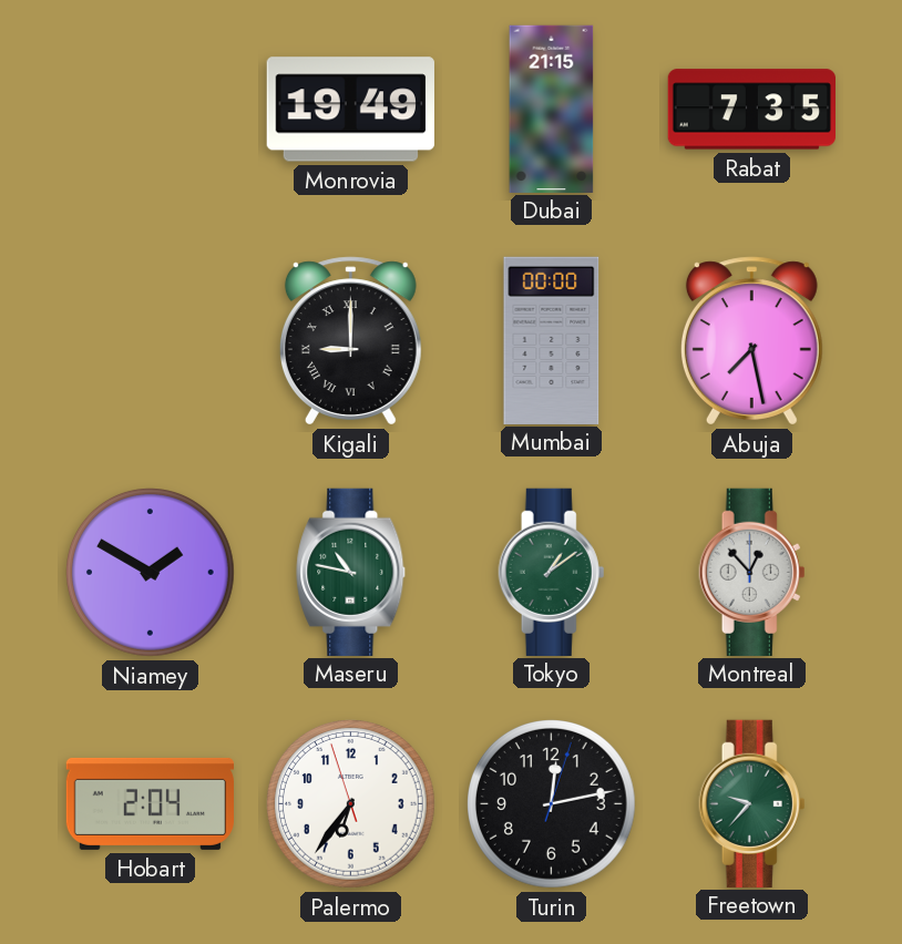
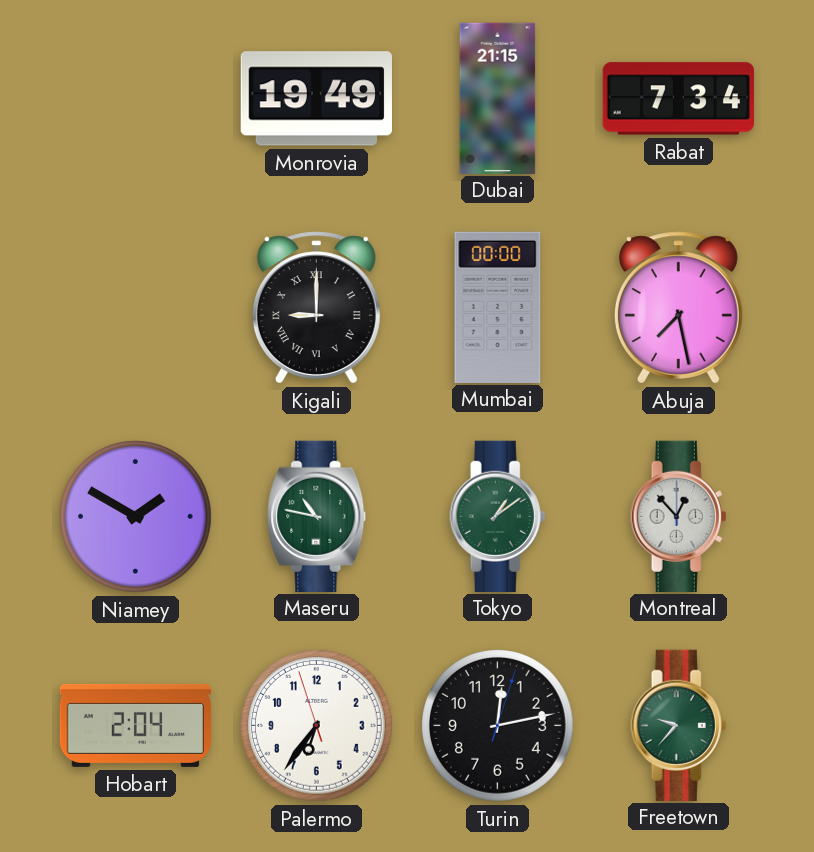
Rabat: 7:35 -> 7:34
